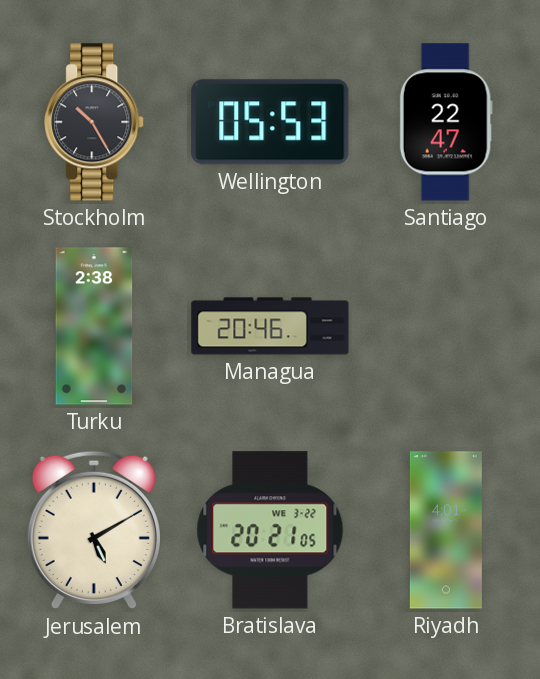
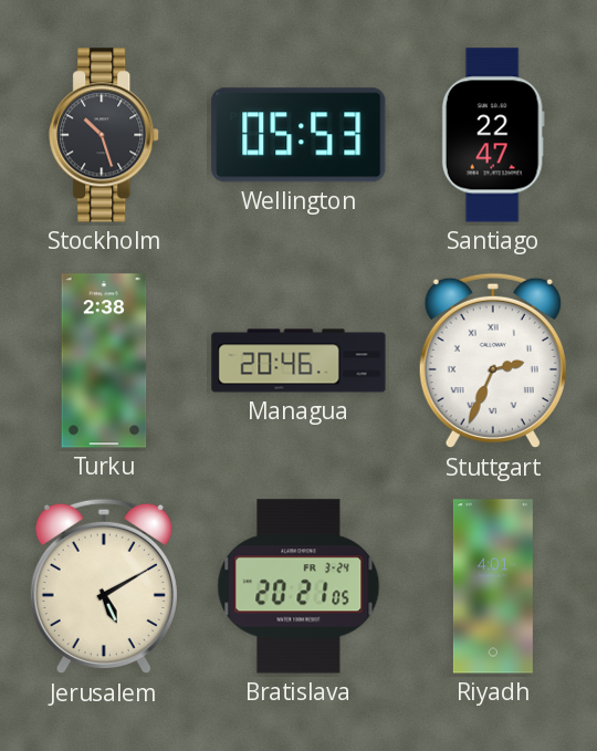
Stockholm: 10:25 -> 10:27
Stuttgart: none -> 2:34
Bratislava date: WE 3-22 -> FR 3-24
